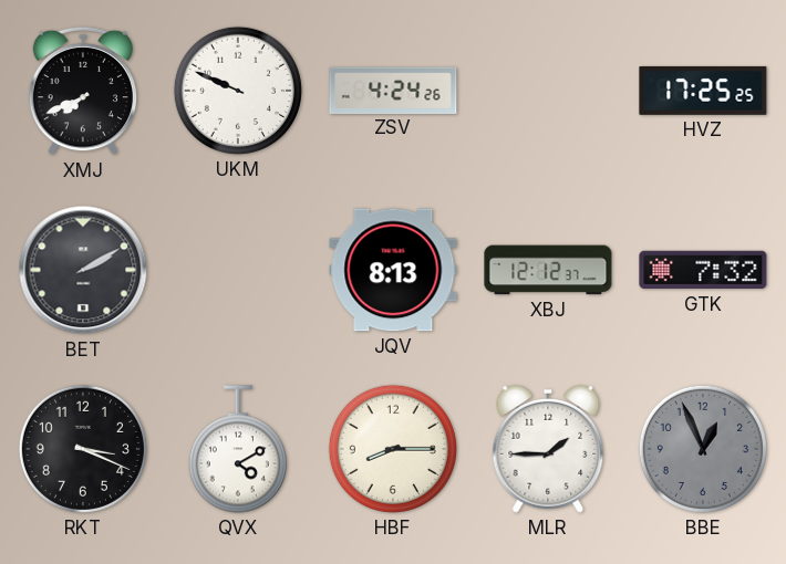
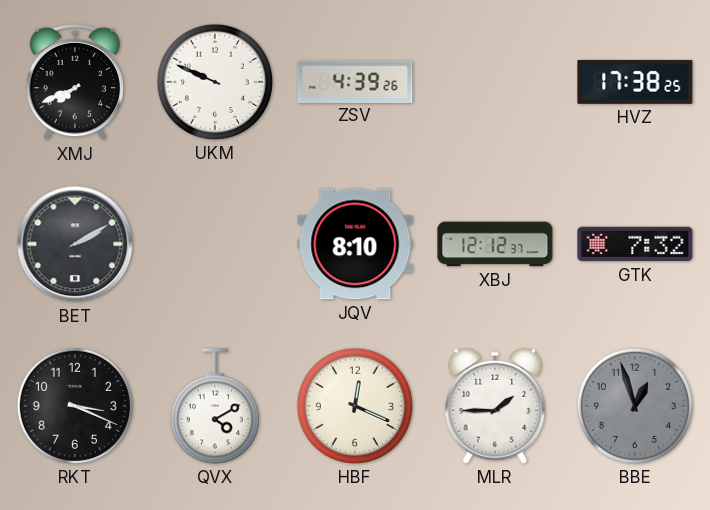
ZSV: 4:24 -> 4:39
HVZ: 17:25 -> 17:38
JQV: 8:13 -> 8:10
HBF: 8:15 -> 12:19
BBE: 12:56 -> 12:57
